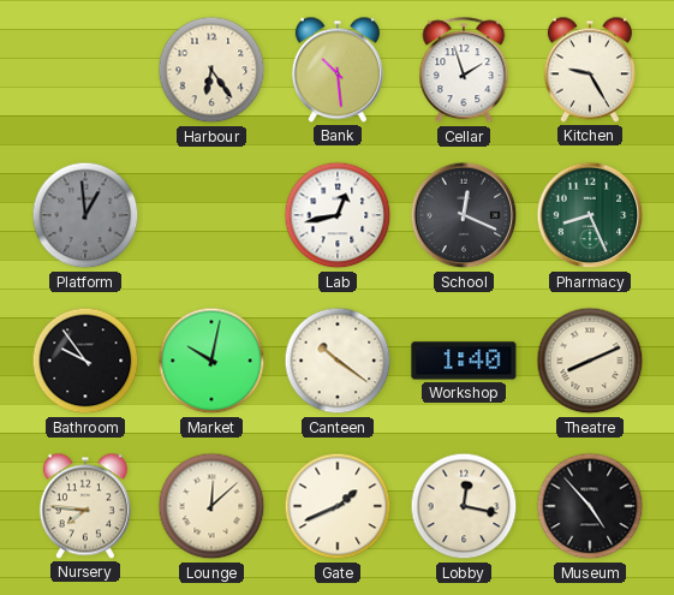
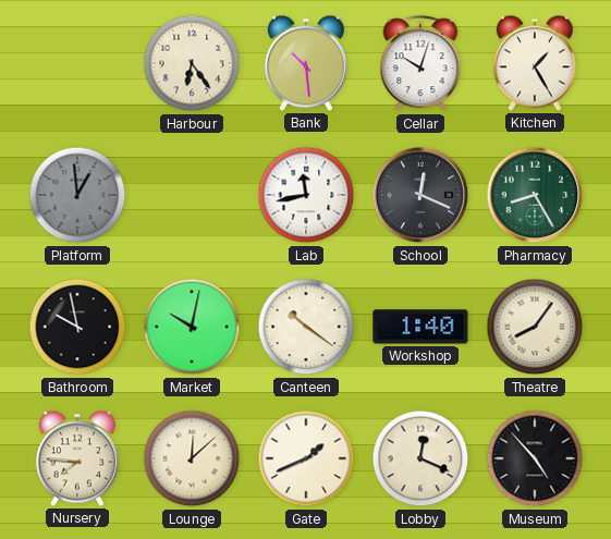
Cellar: 1:57 -> 10:03
Kitchen: 9:25 -> 1:25
Lab: 12:43 -> 11:43
Pharmacy: 8:26 -> 8:25
Bathroom: 9:54 -> 9:58
Theatre: 8:11 -> 8:06
Lobby: 12:17 -> 12:19
